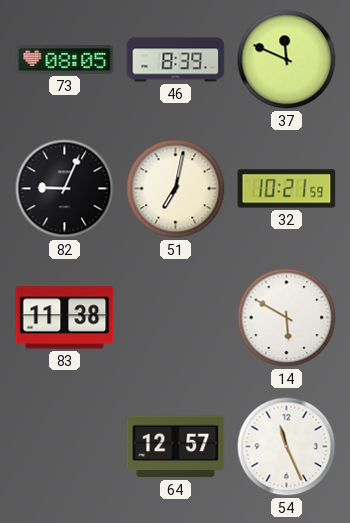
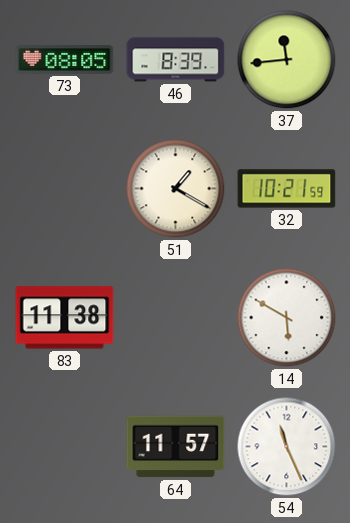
37: 11:49 -> 11:44
82: 9:04 -> none
51: 7:02 -> 1:20
64: 12:57 -> 11:57
